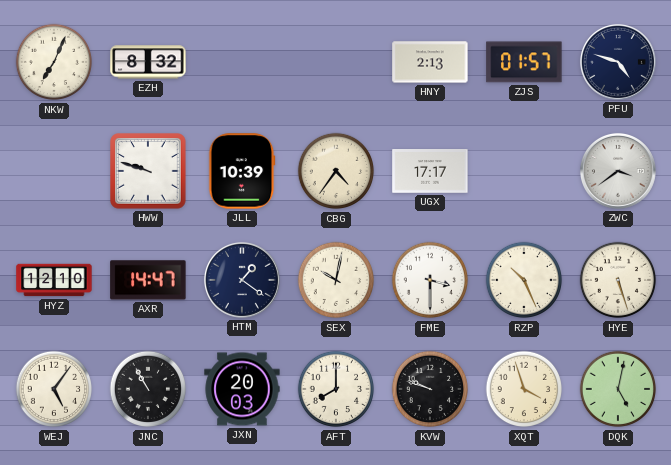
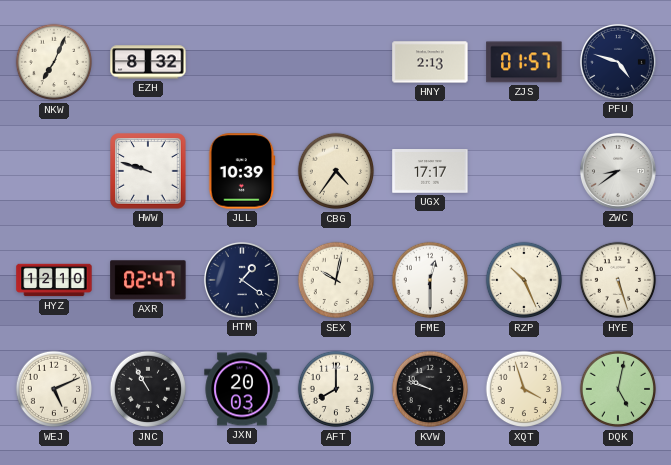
ZWC: 3:39 -> 8:39
AXR: 14:47 -> 02:47
FME: 3:30 -> 12:30
WEJ: 5:06 -> 5:11
